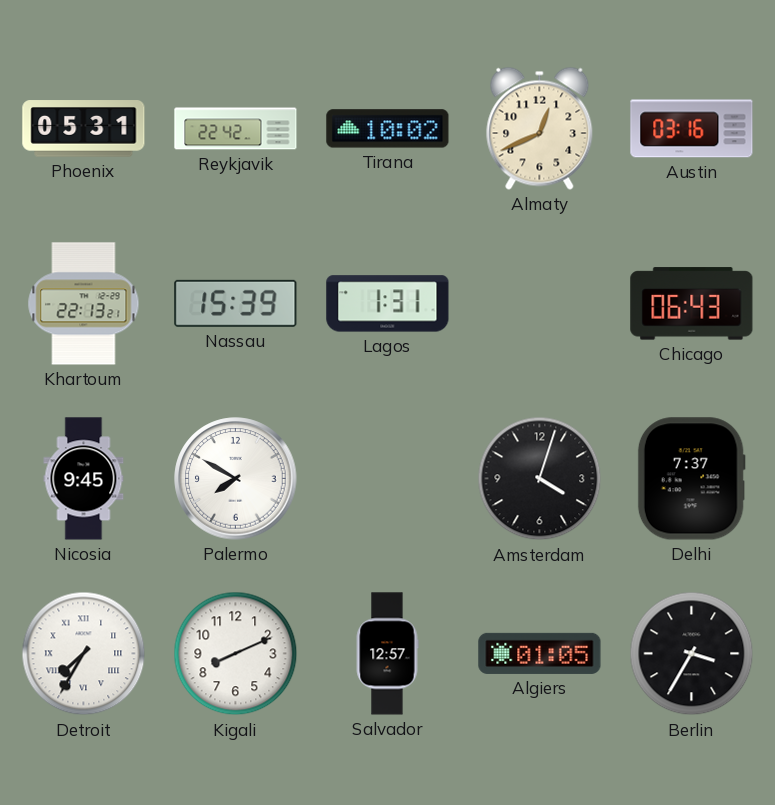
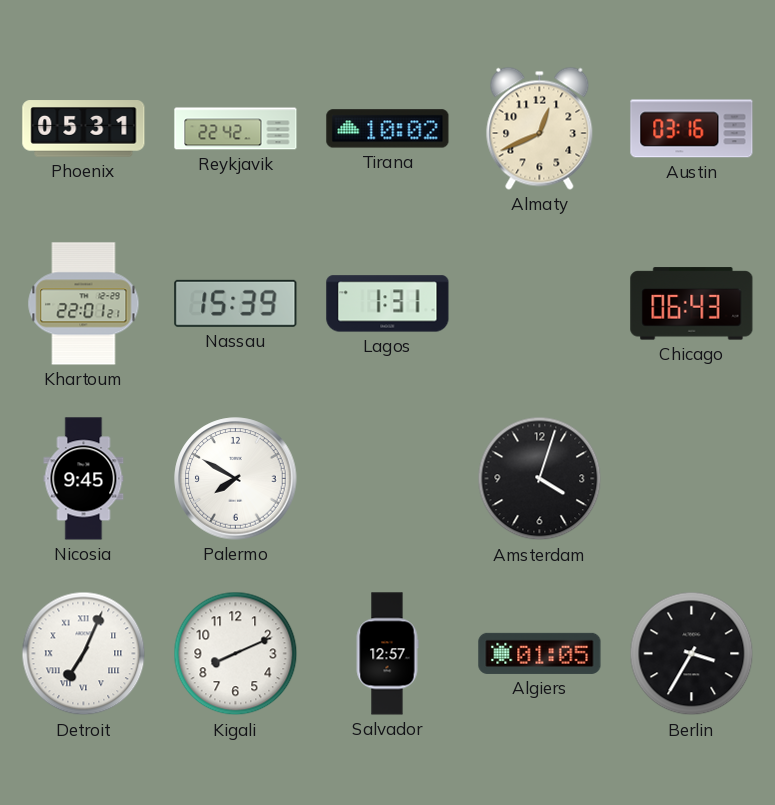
Khartoum: 22:13 -> 22:01
Delhi: 7:37 -> none
Detroit: 7:35 -> 7:04
